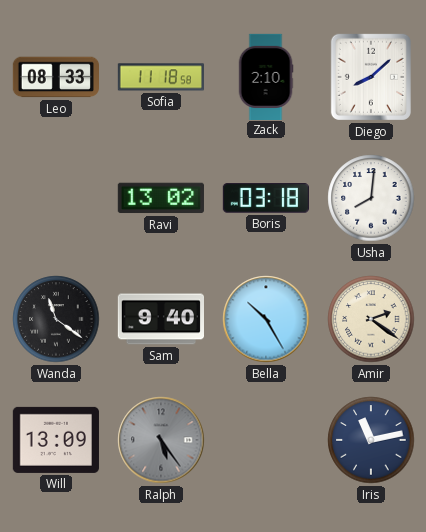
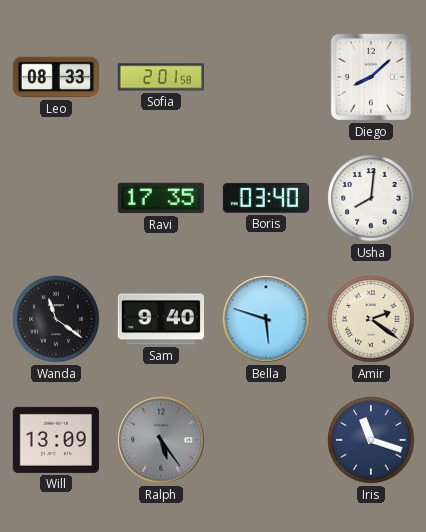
Sofia: 11:18 -> 2:01
Zack: 2:10 -> none
Ravi: 13:02 -> 17:35
Boris: 03:18 -> 03:40
Bella: 10:25 -> 5:48
Iris: 11:13 -> 11:18
